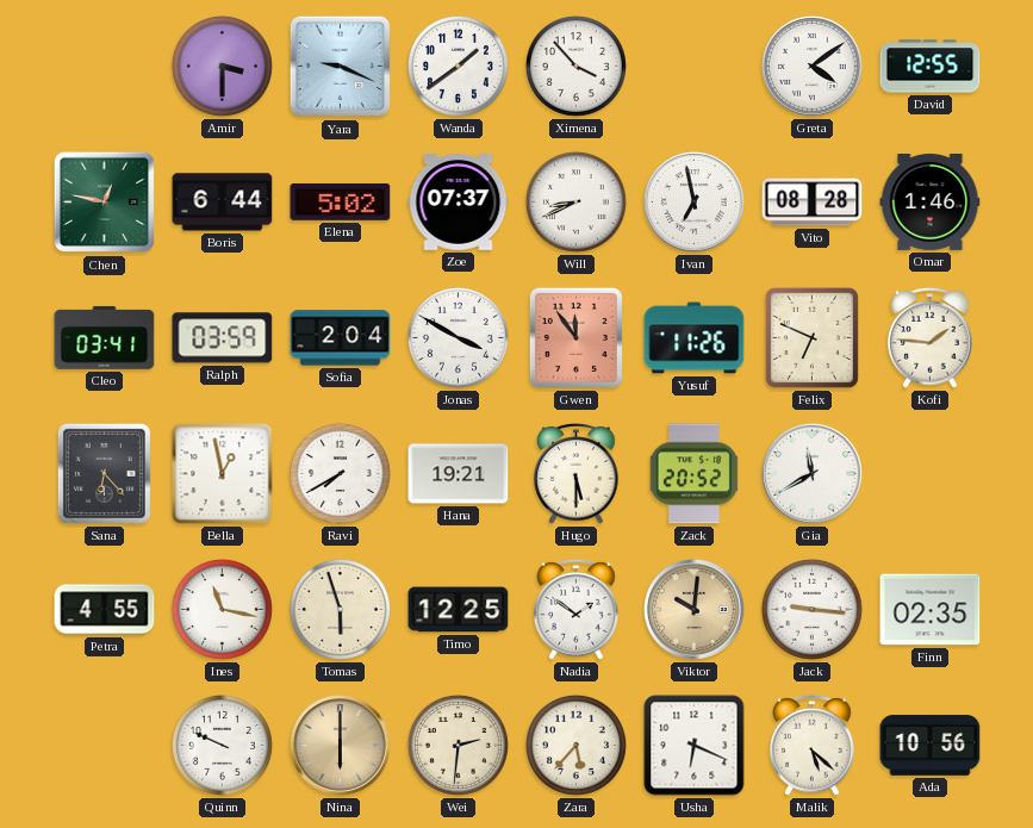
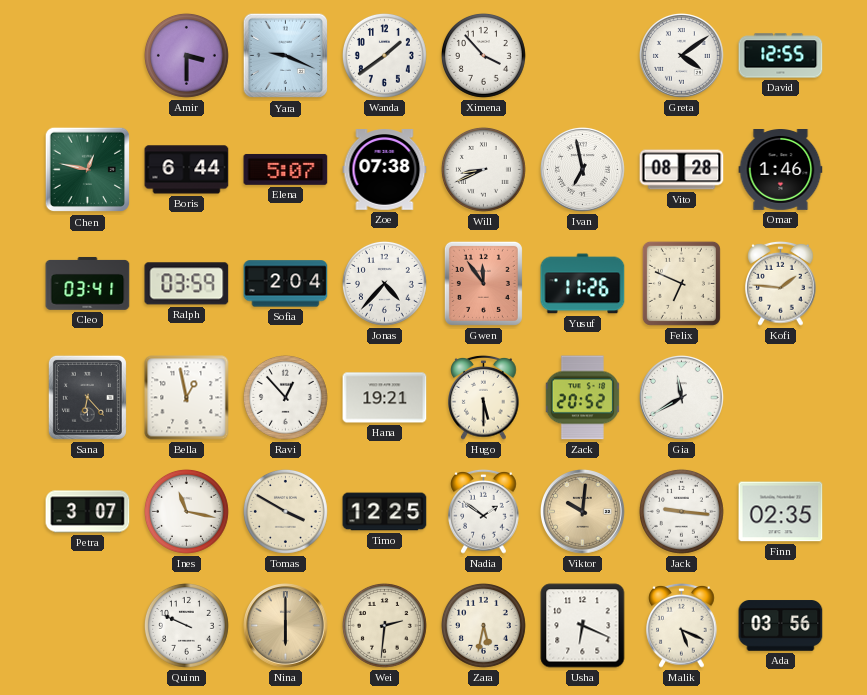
Elena: 5:02 -> 5:07
Zoe: 07:37 -> 07:38
Jonas: 3:50 -> 4:37
Ravi: 7:40 -> 12:53
Petra: 4:55 -> 3:07
Tomas: 5:57 -> 3:50
Zara: 5:37 -> 5:32
Malik: 5:22 -> 5:19
Ada: 10:56 -> 03:56
